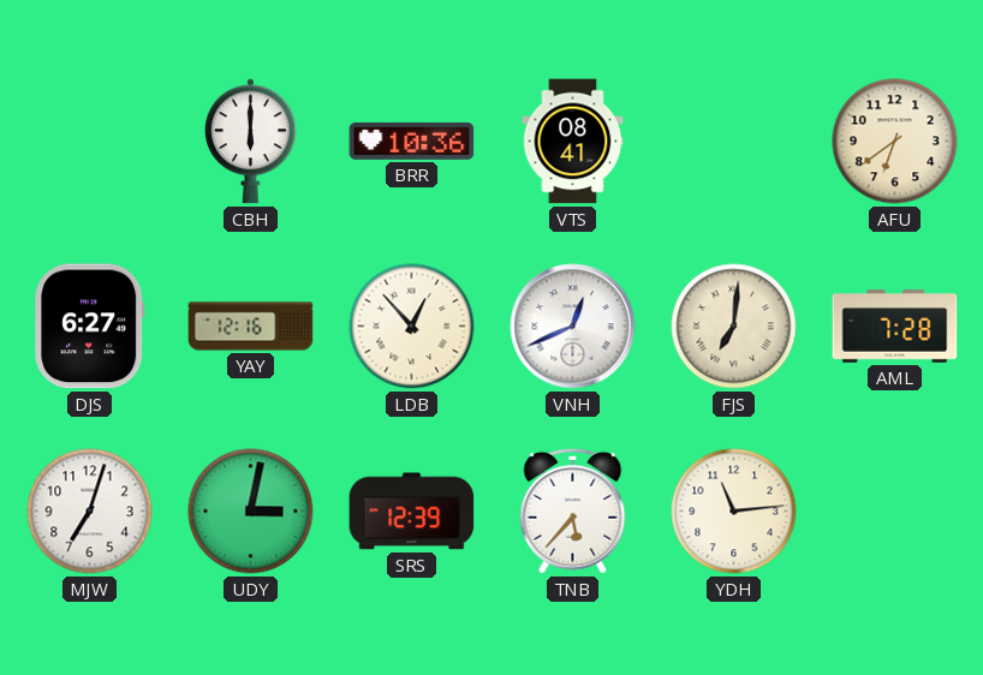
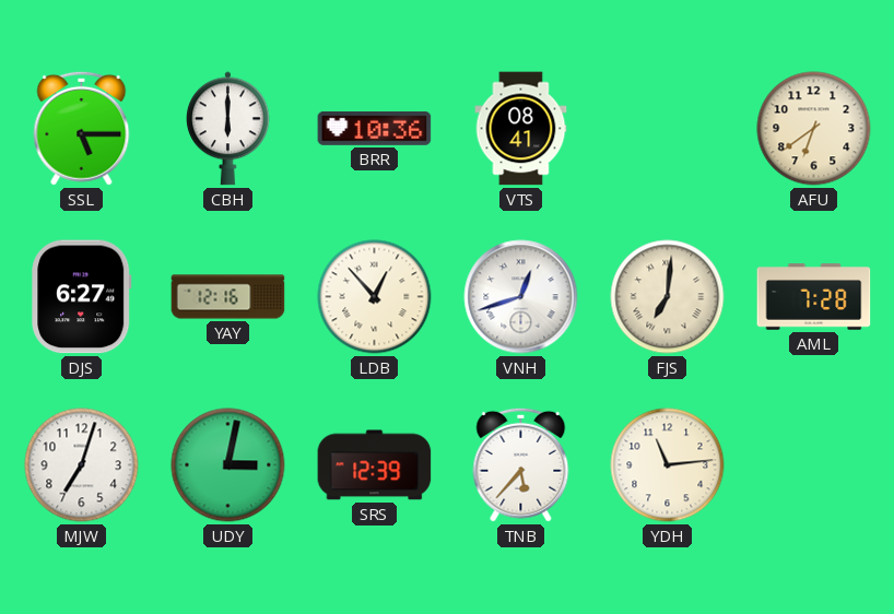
SSL: none -> 5:15
VNH: 12:41 -> 12:42
